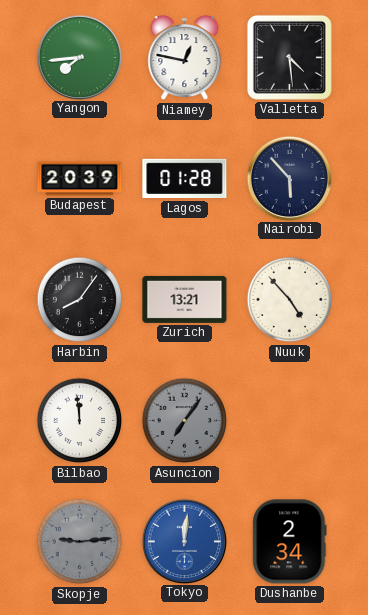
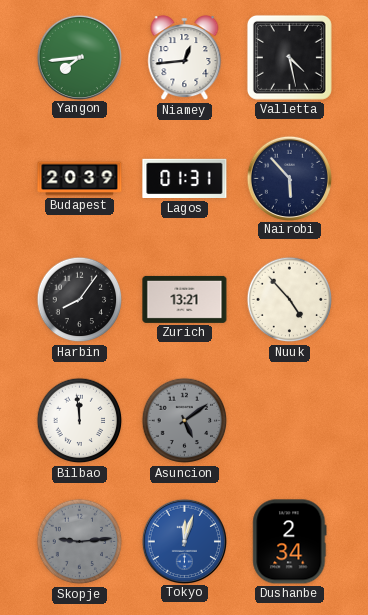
Niamey: 12:47 -> 12:44
Valletta: 4:29 -> 4:28
Lagos: 01:28 -> 01:31
Asuncion: 7:06 -> 5:09
Tokyo: 12:01 -> 12:03
